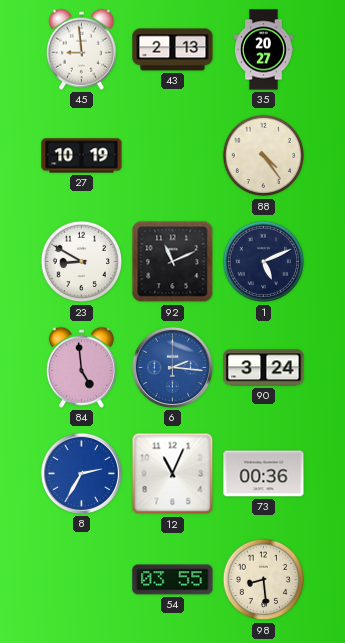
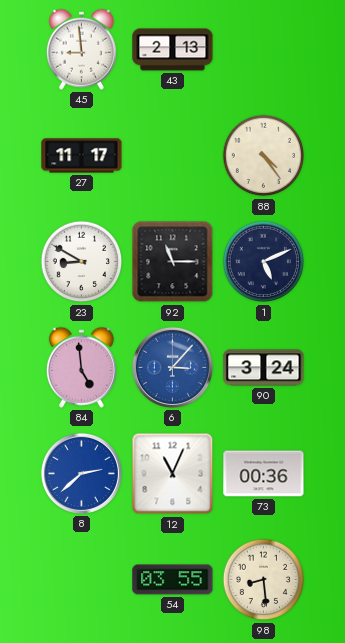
35: 20:27 -> none
27: 10:19 -> 11:17
92: 11:11 -> 11:15
6: 2:16 -> 3:07
8: 2:35 -> 2:38
